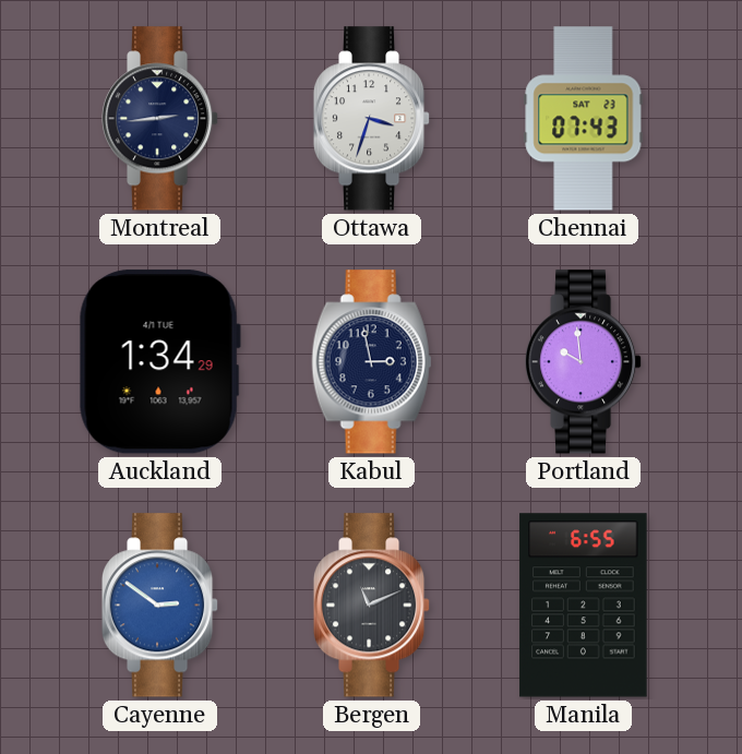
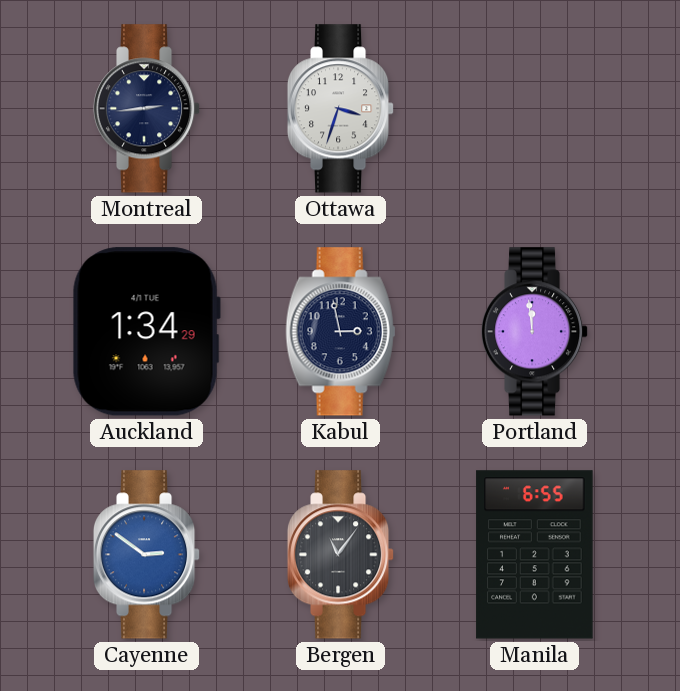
Chennai: 07:43 -> none
Portland: 9:59 -> 11:59
Bergen: 11:11 -> 11:06
